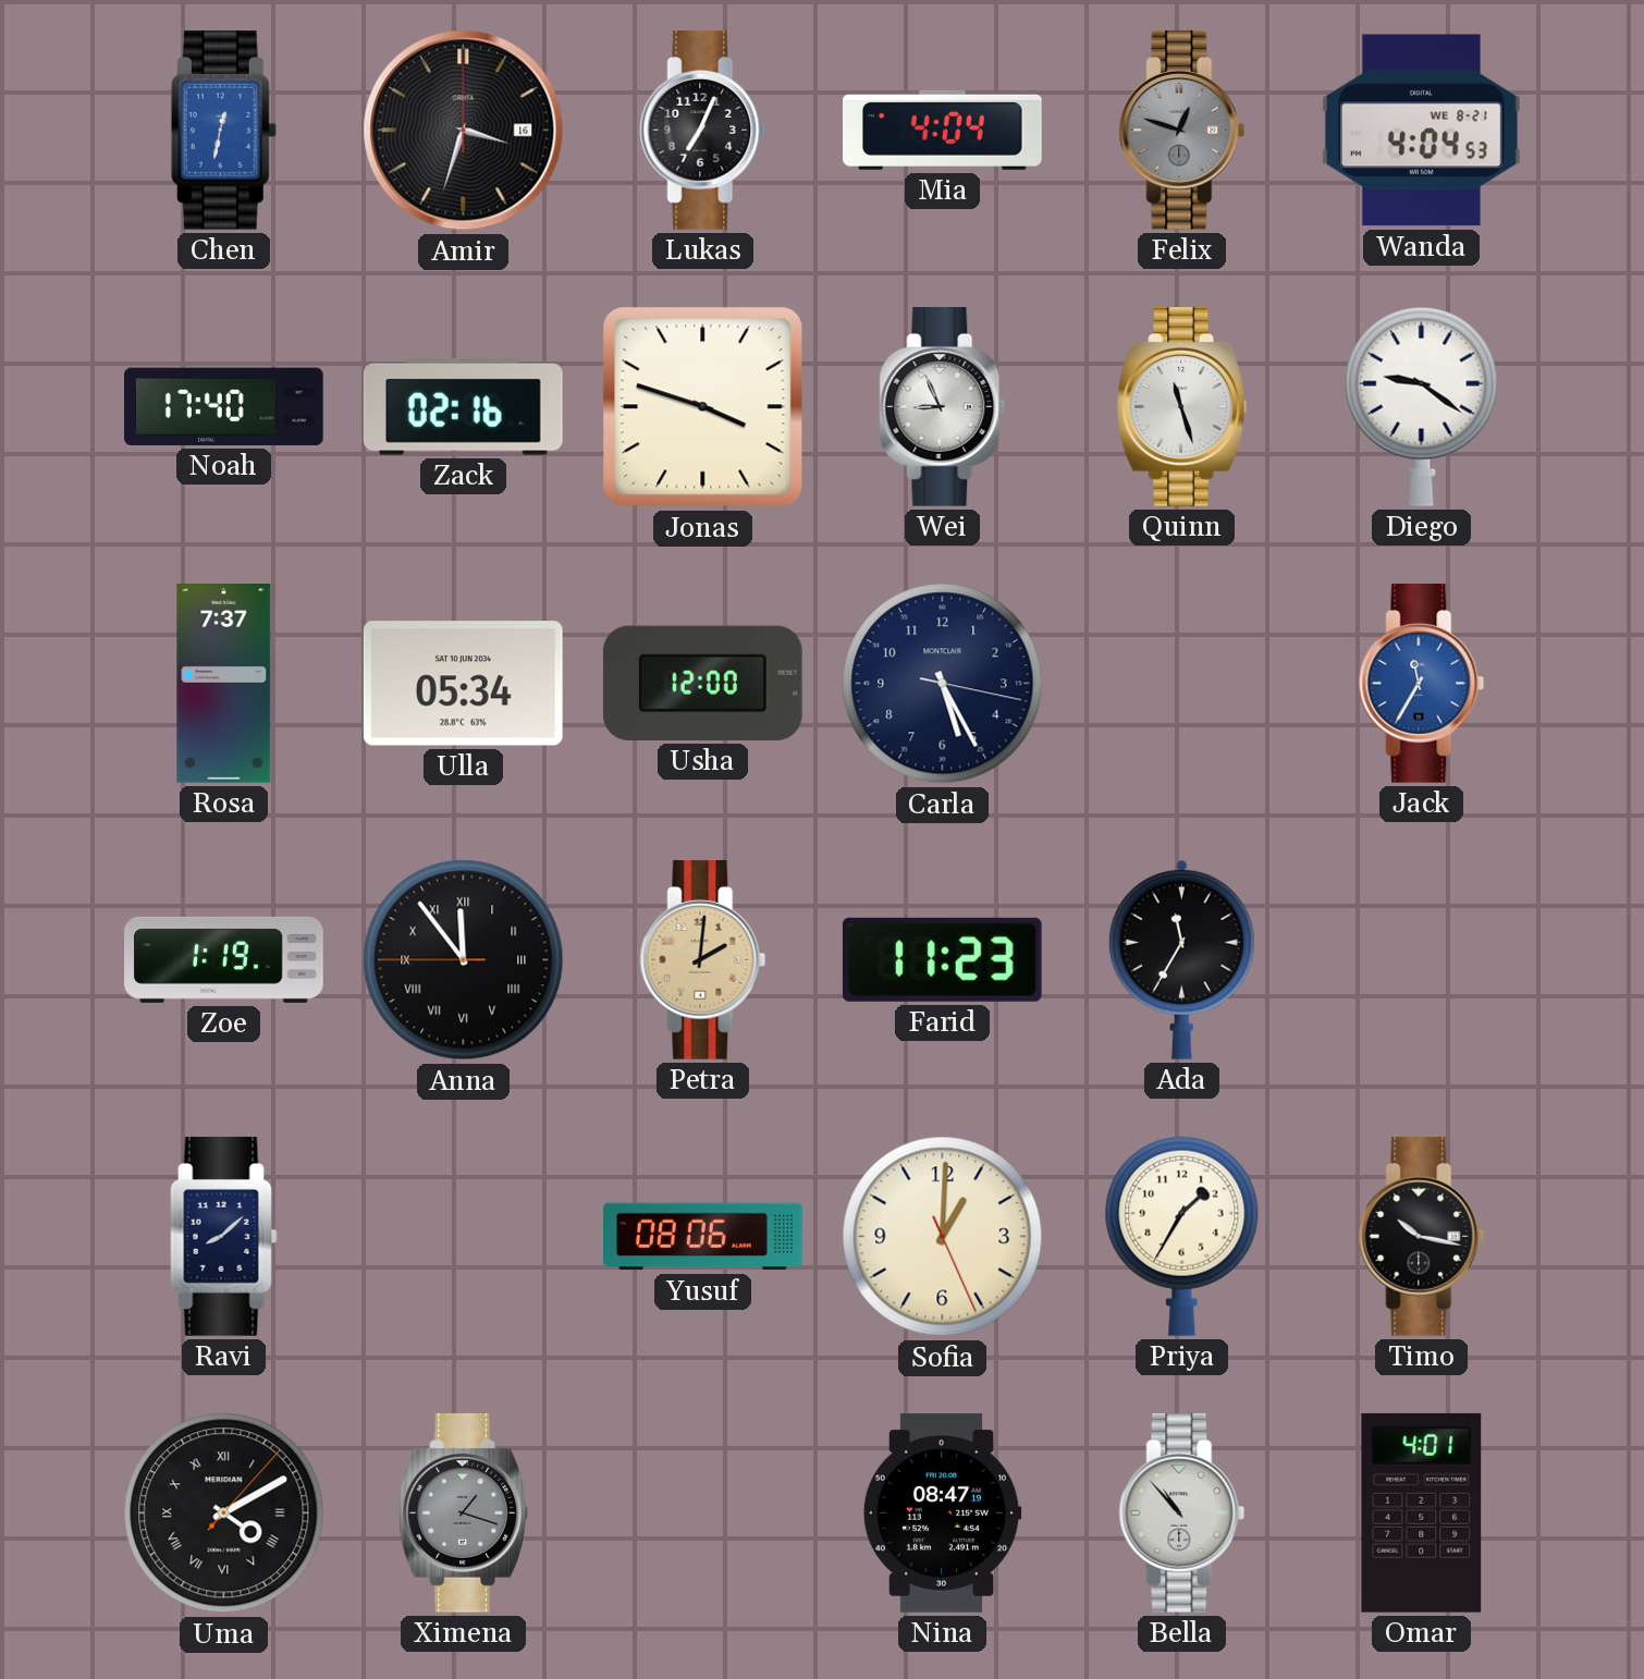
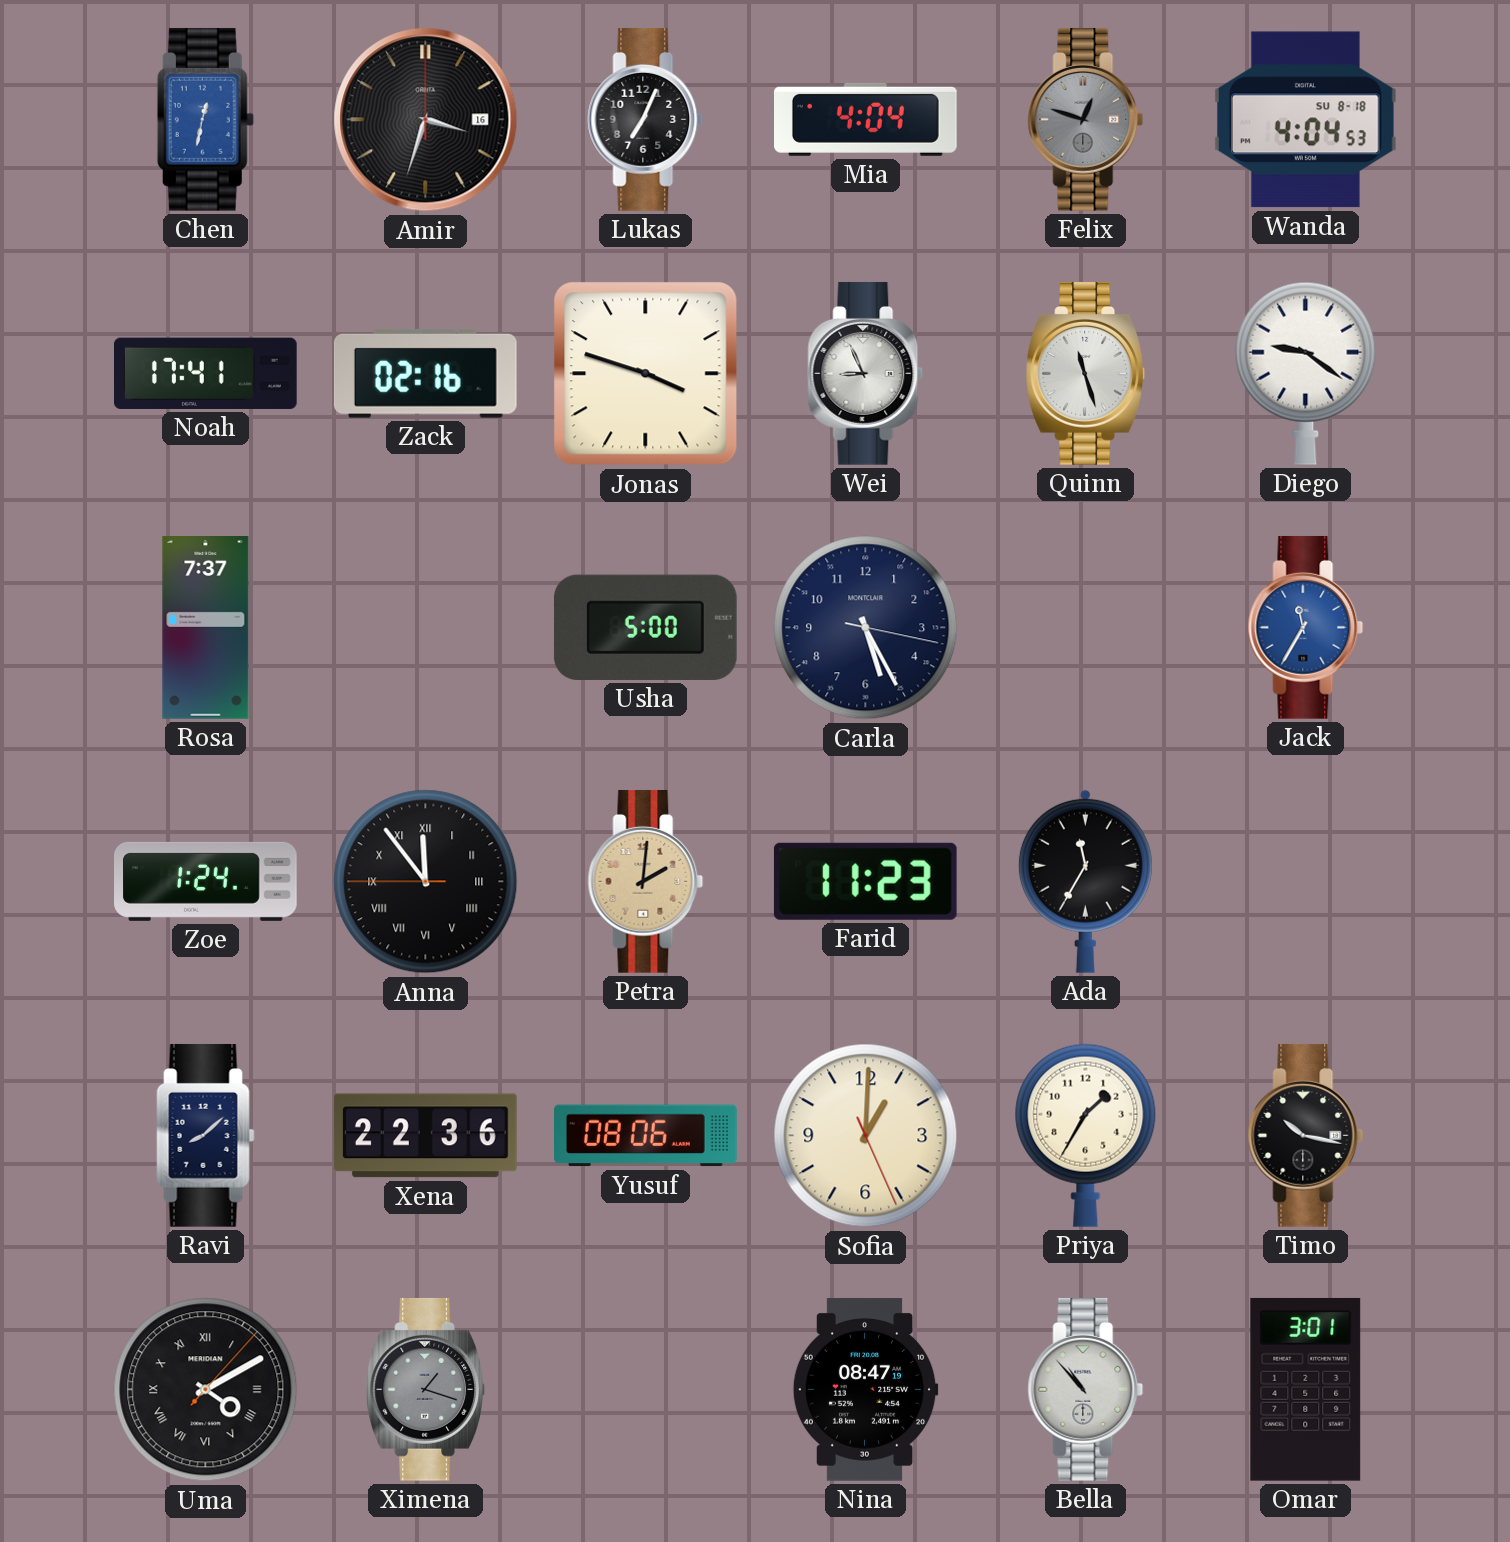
Wanda date: WE 8-21 -> SU 8-18
Noah: 17:40 -> 17:41
Ulla: 05:34 -> none
Usha: 12:00 -> 5:00
Zoe: 1:19 -> 1:24
Xena: none -> 22:36
Omar: 4:01 -> 3:01
